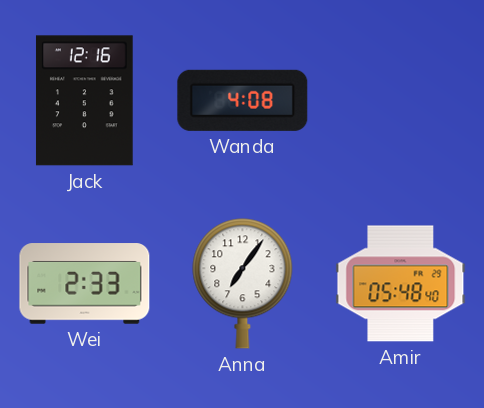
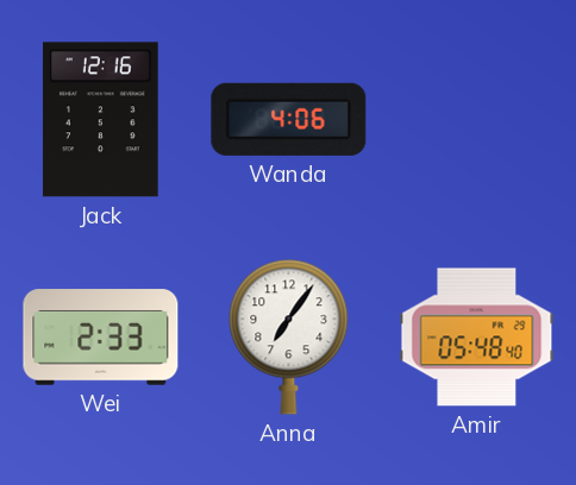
Wanda: 4:08 -> 4:06
